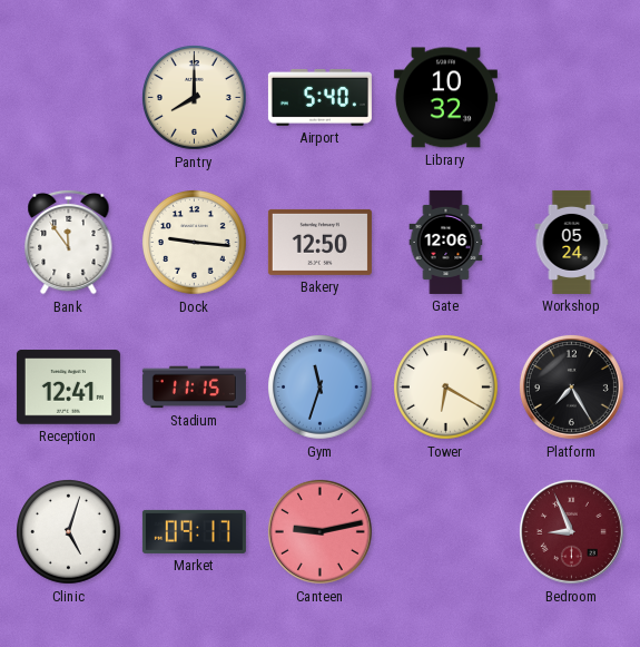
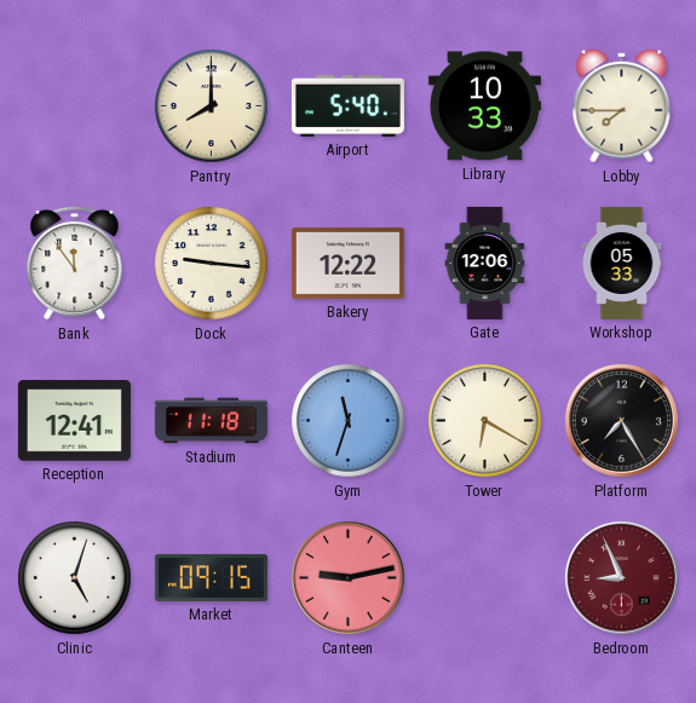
Library: 10:32 -> 10:33
Lobby: none -> 7:45
Bakery: 12:50 -> 12:22
Workshop: 05:24 -> 05:33
Stadium: 11:15 -> 11:18
Market: 09:17 -> 09:15
